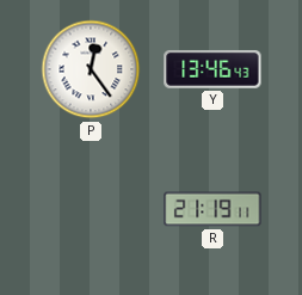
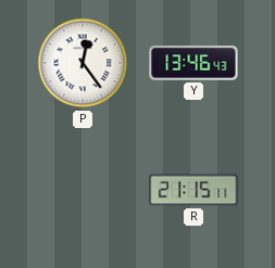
R: 21:19 -> 21:15
